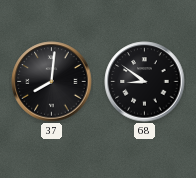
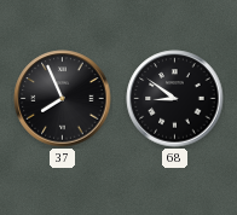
37: 8:01 -> 7:56
